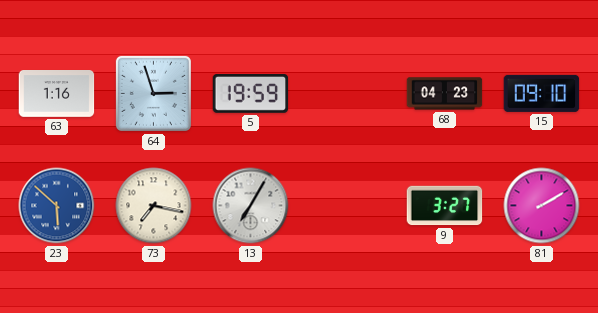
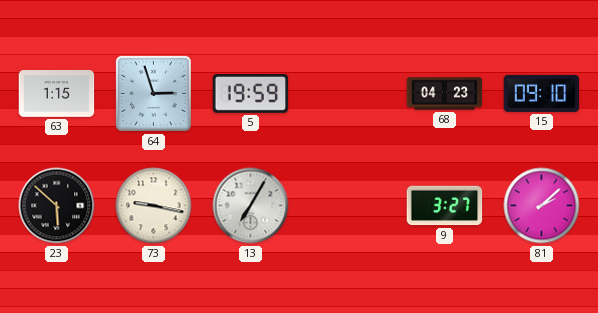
63: 1:16 -> 1:15
23 dial: blue -> black
73: 7:17 -> 9:17
81: 2:10 -> 2:08
